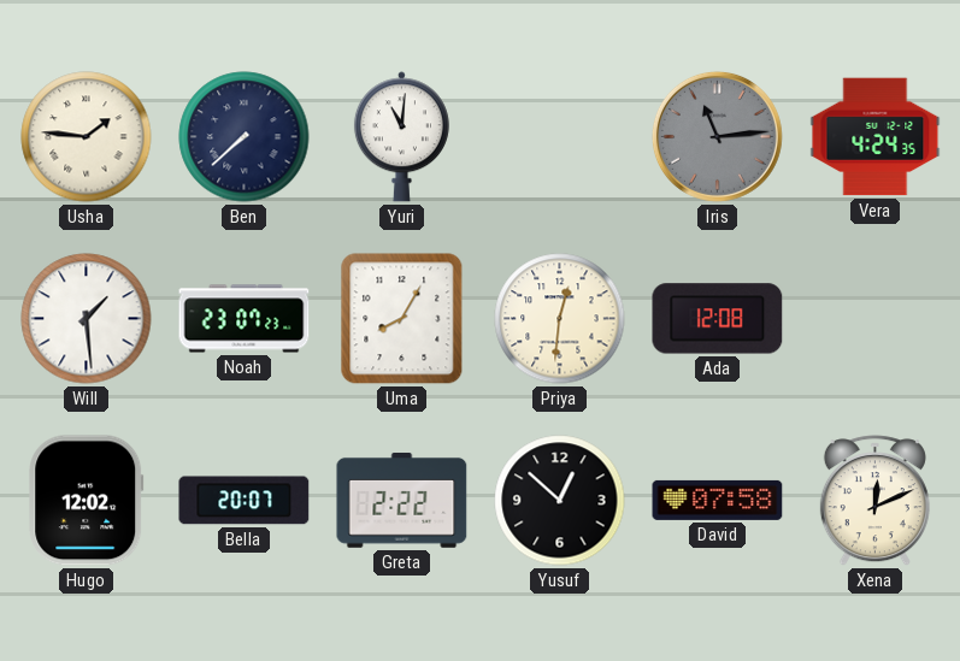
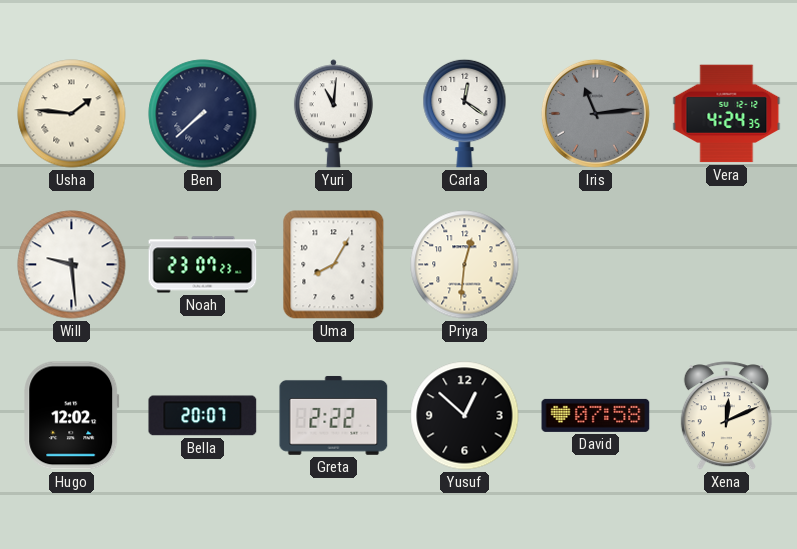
Carla: none -> 12:21
Will: 1:29 -> 9:29
Ada: 12:08 -> none
